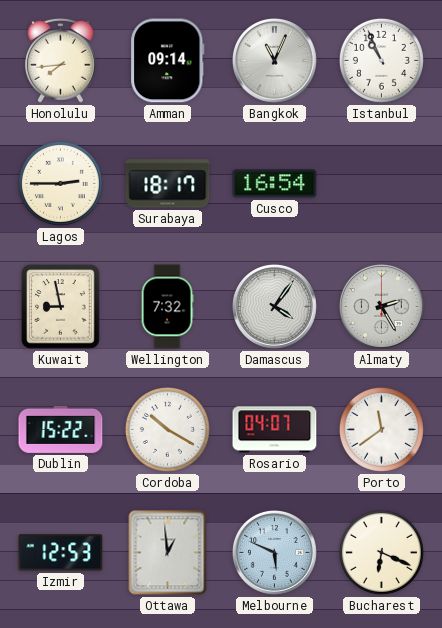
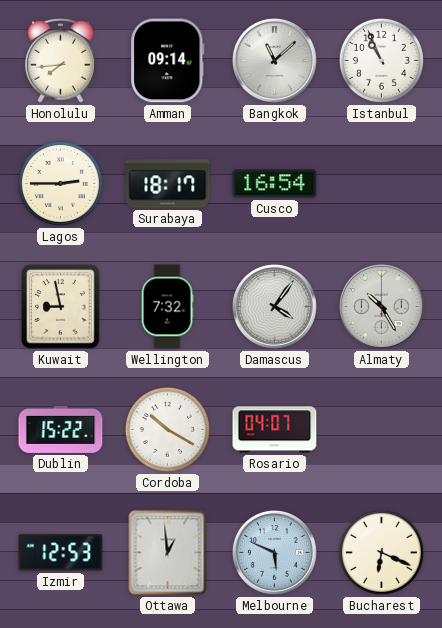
Bangkok: 11:04 -> 11:08
Almaty: 2:25 -> 10:25
Porto: 11:39 -> none
